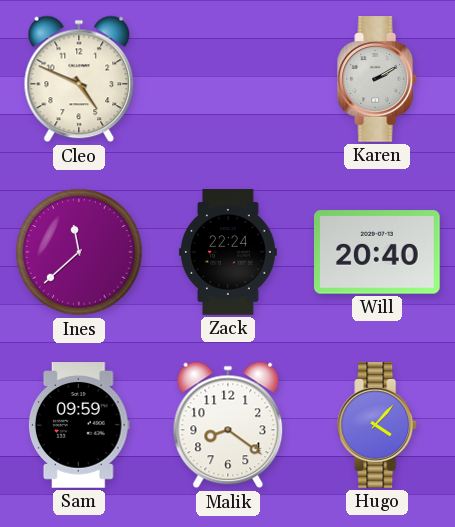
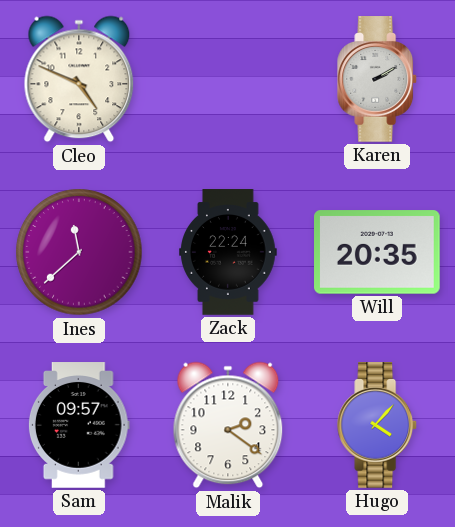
Will: 20:40 -> 20:35
Sam: 09:59 -> 09:57
Malik: 8:21 -> 2:21
